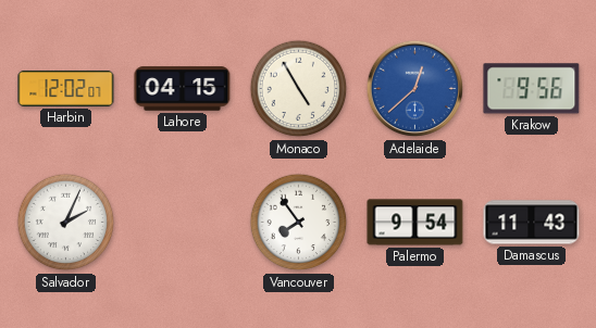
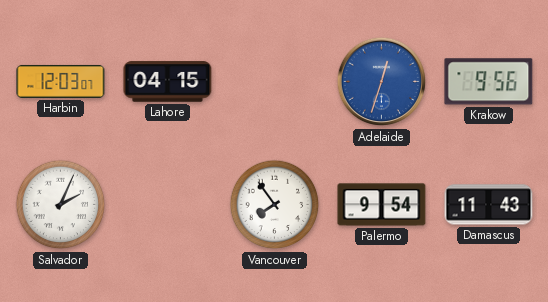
Harbin: 12:02 -> 12:03
Monaco: 4:55 -> none
Adelaide: 12:38 -> 12:33
